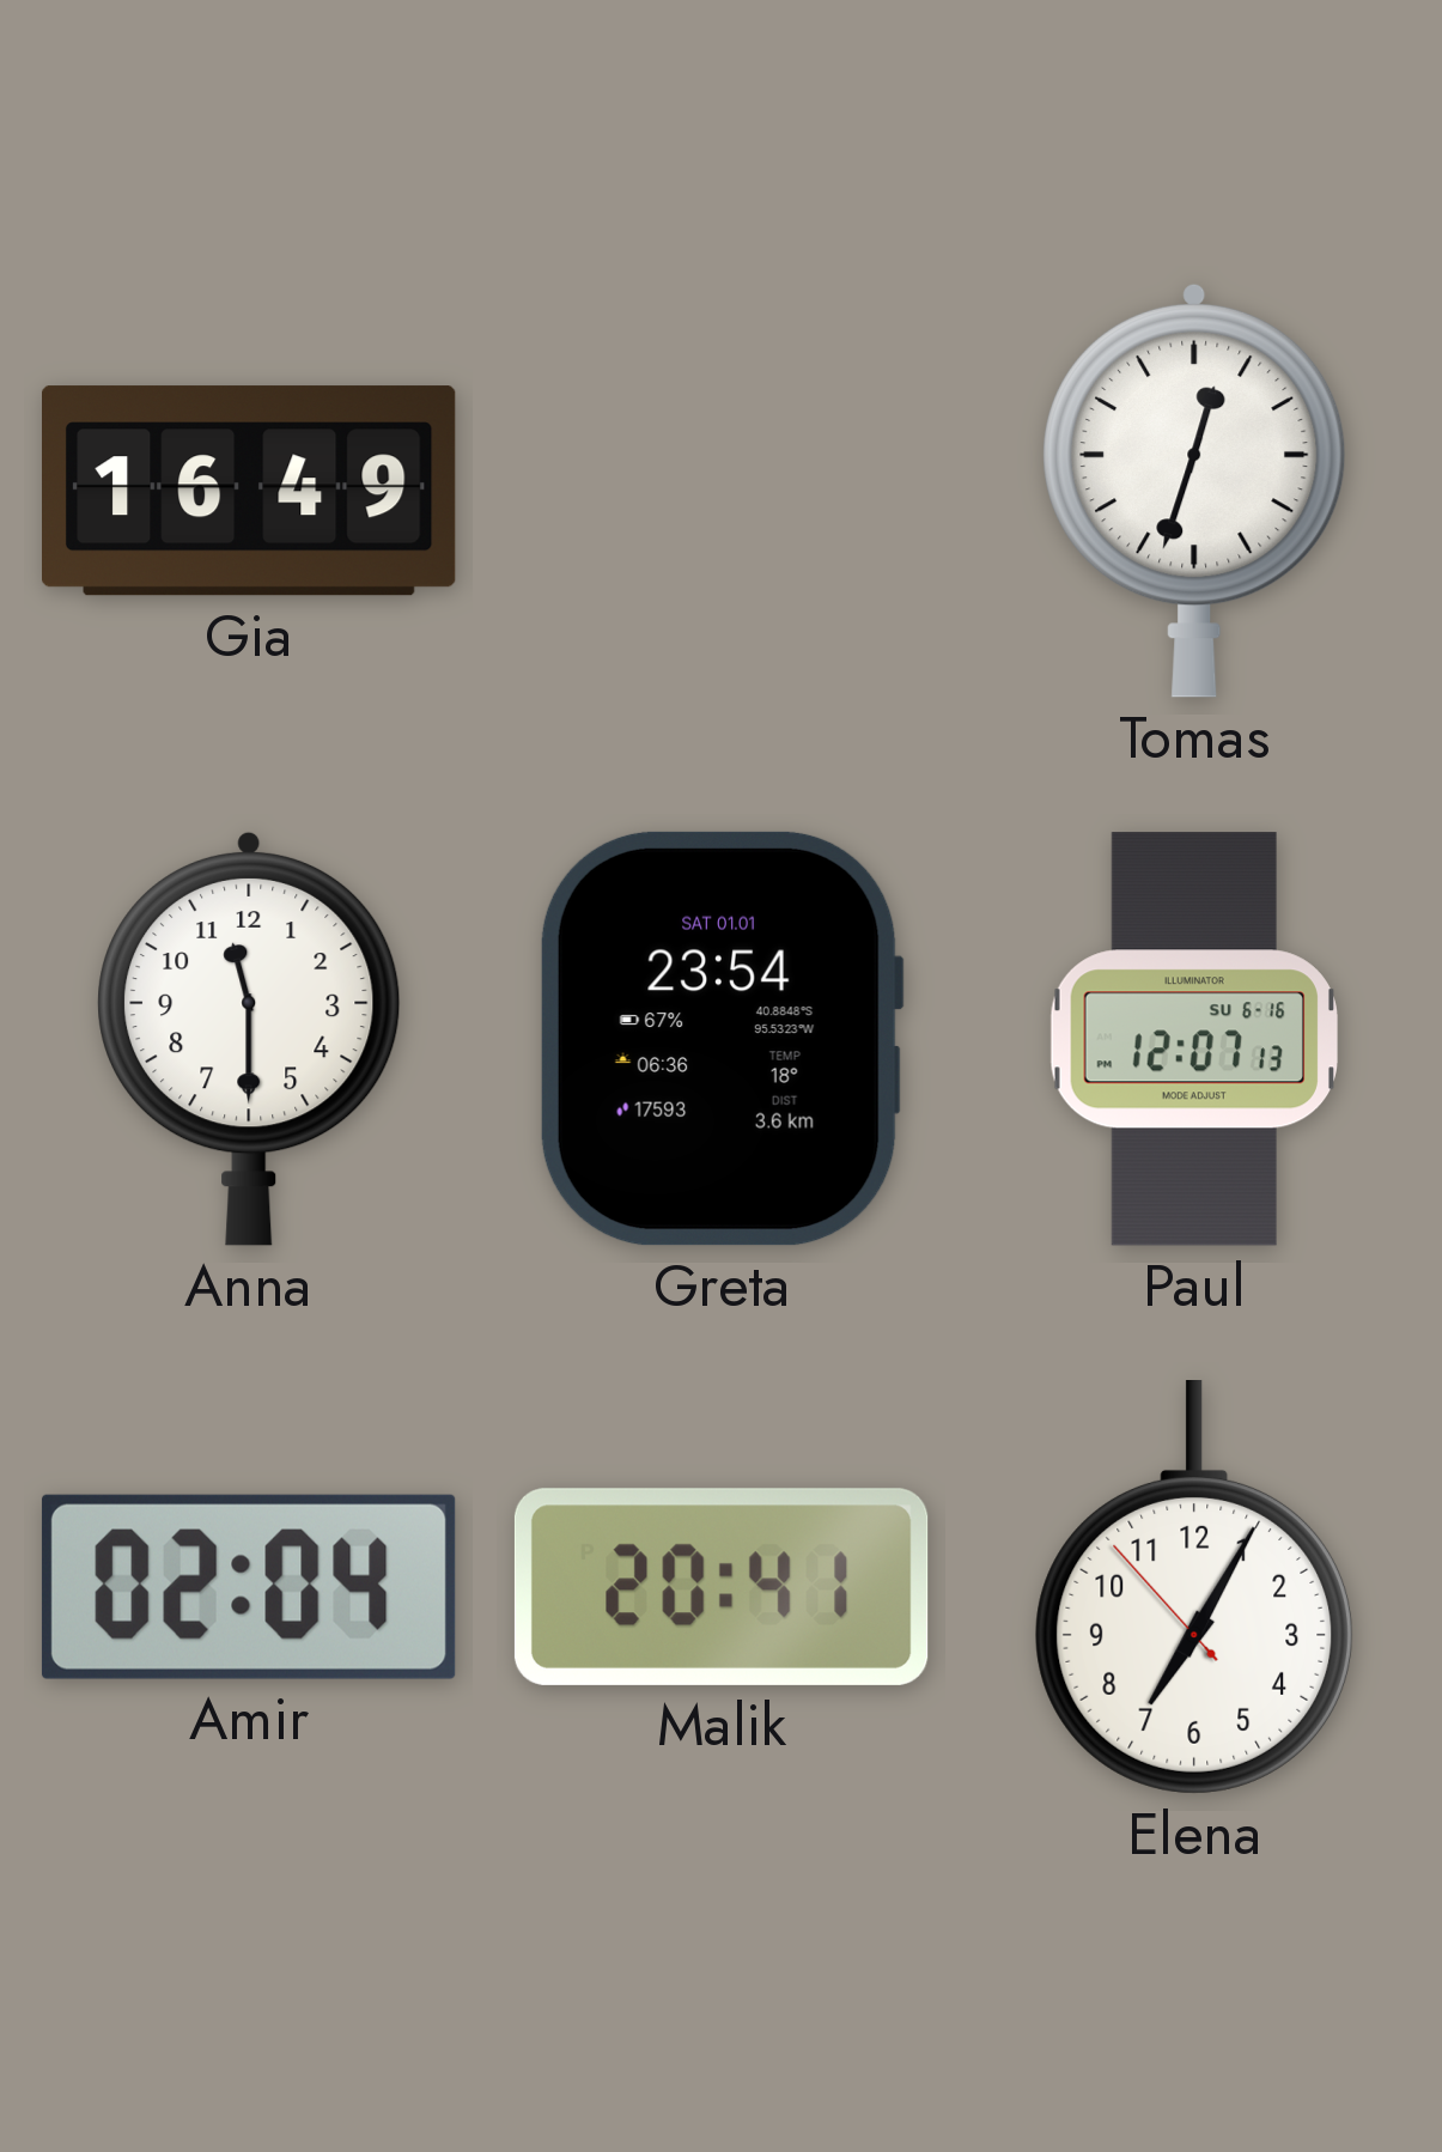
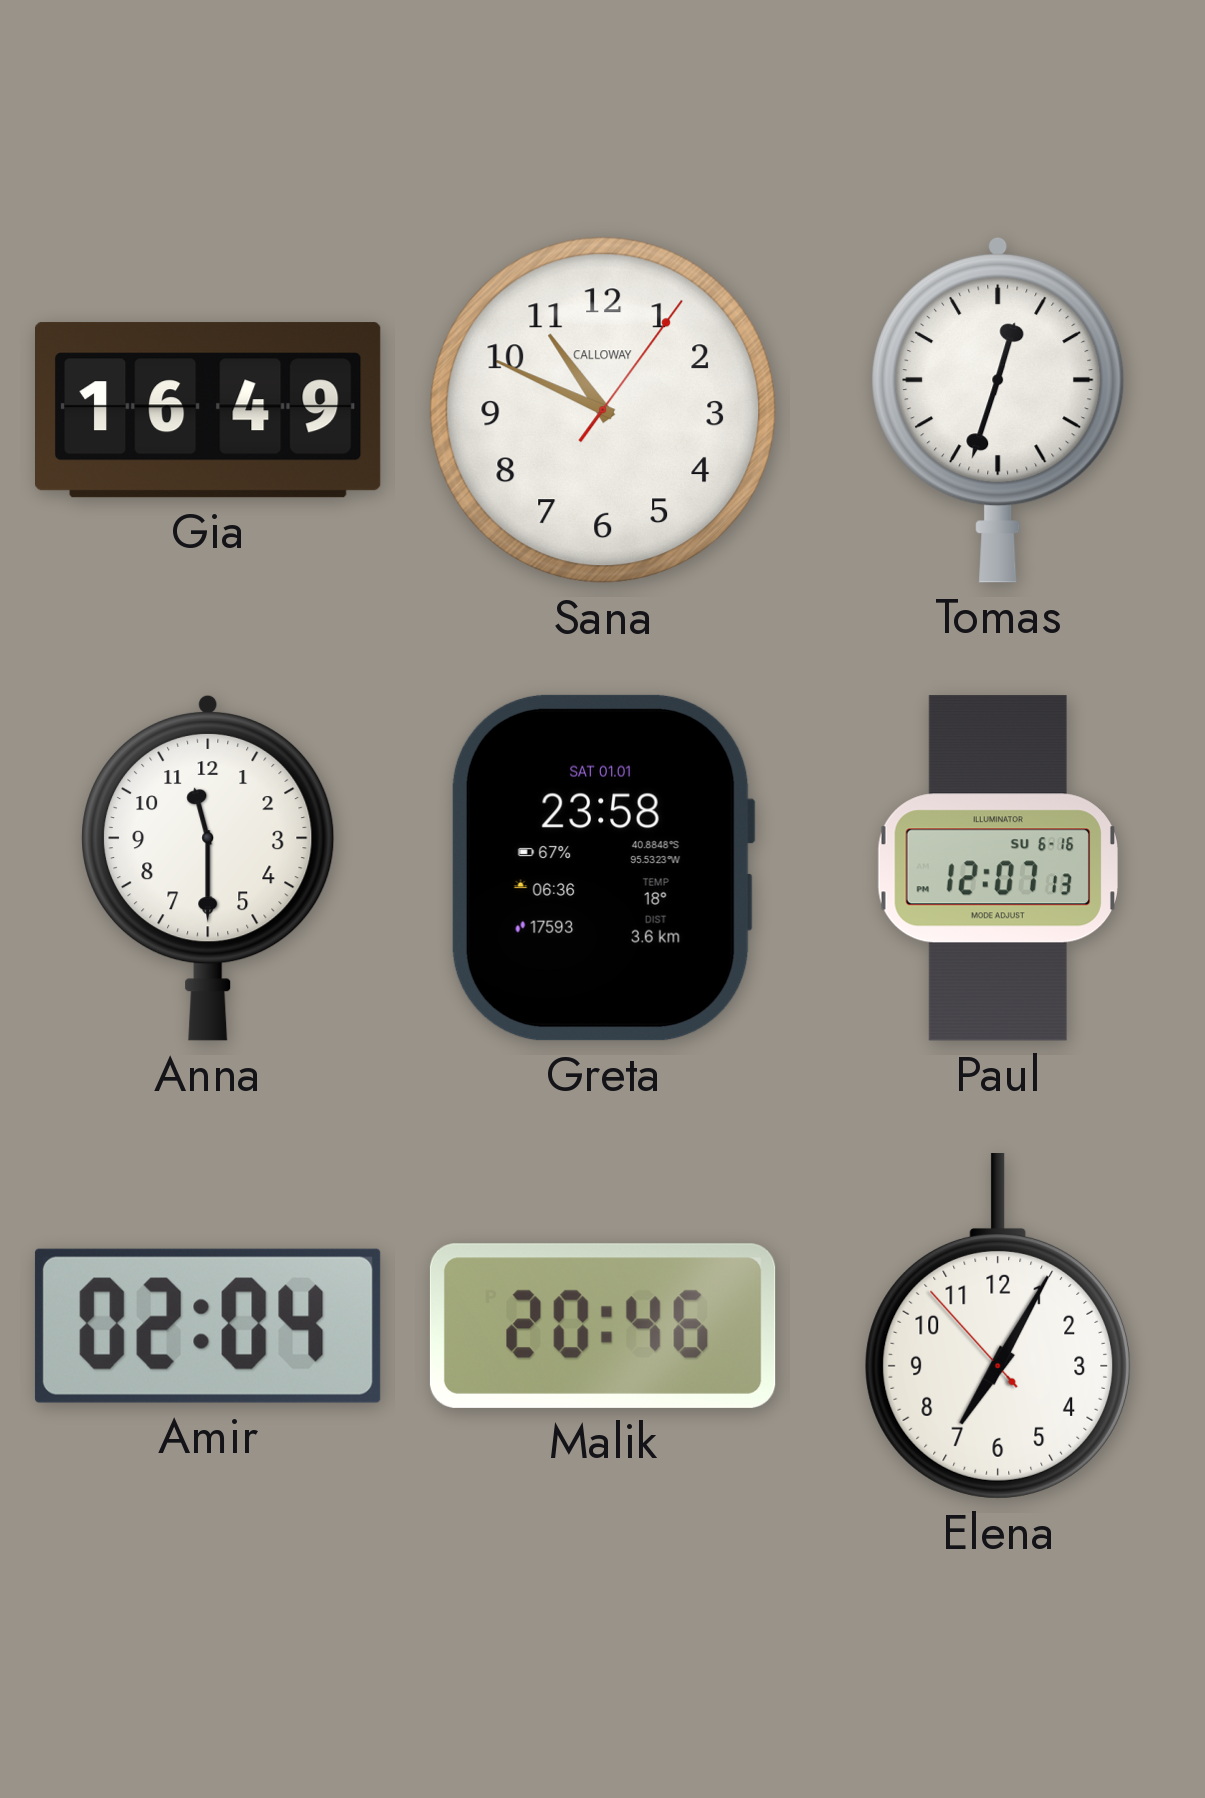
Sana: none -> 10:49
Greta: 23:54 -> 23:58
Malik: 20:41 -> 20:46
